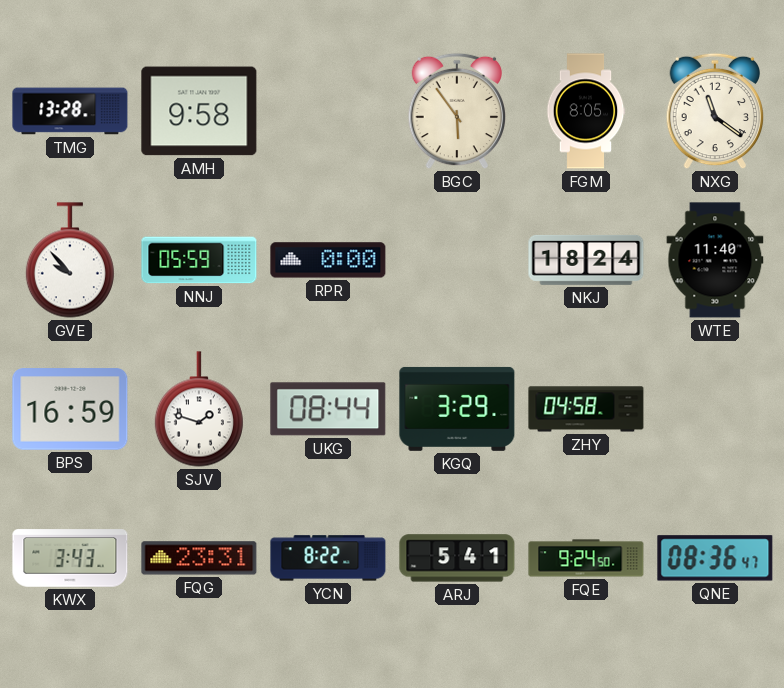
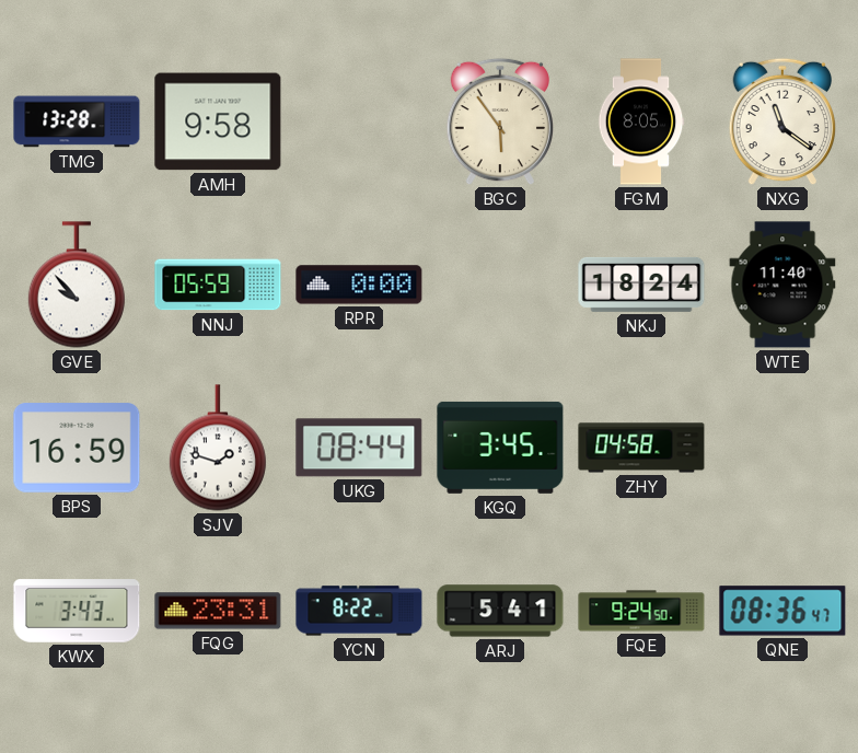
KGQ: 3:29 -> 3:45
